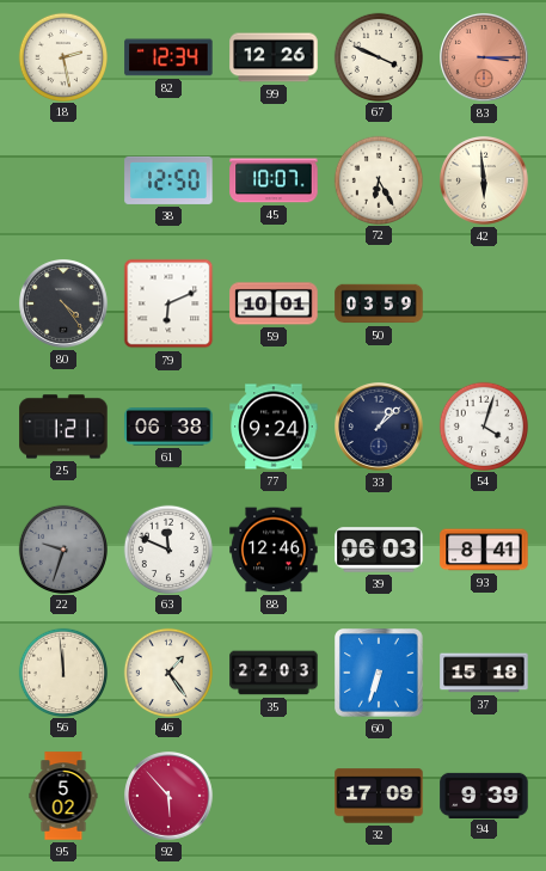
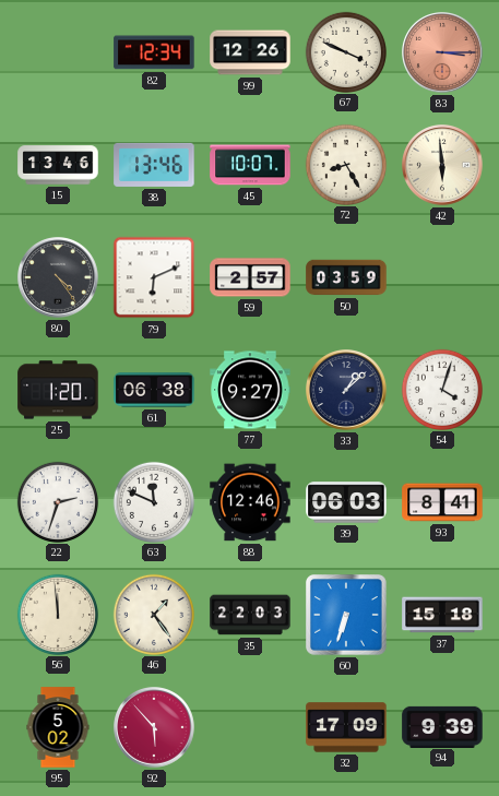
18: 2:28 -> none
15: none -> 13:46
38: 12:50 -> 13:46
72: 6:25 -> 8:25
59: 10:01 -> 2:57
25: 1:21 -> 1:20
77: 9:24 -> 9:27
22: 9:33 -> 2:33
22 dial: grey -> white
